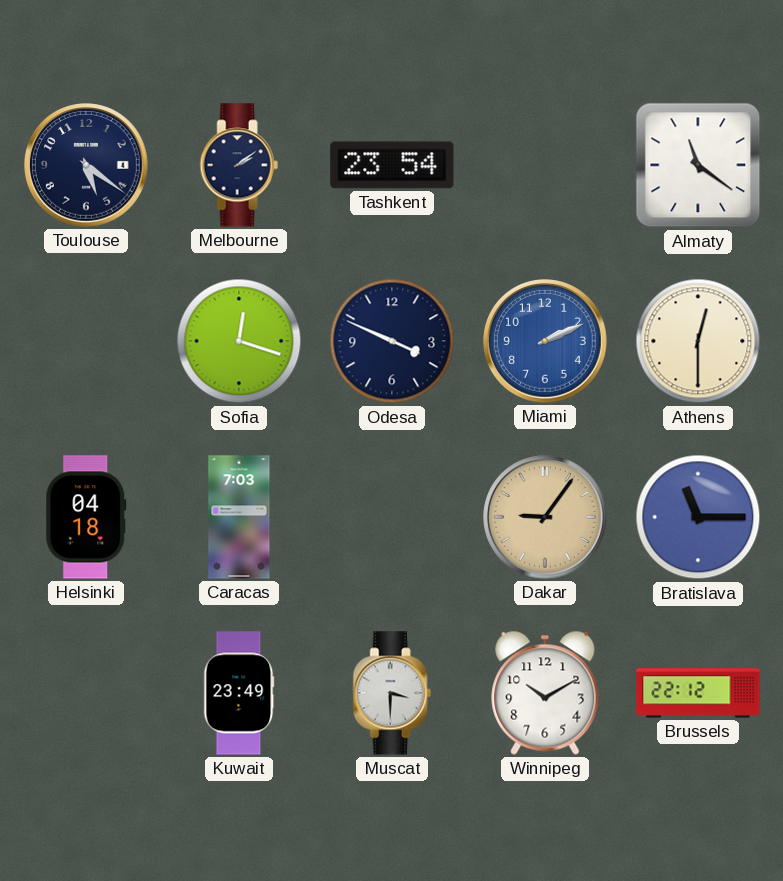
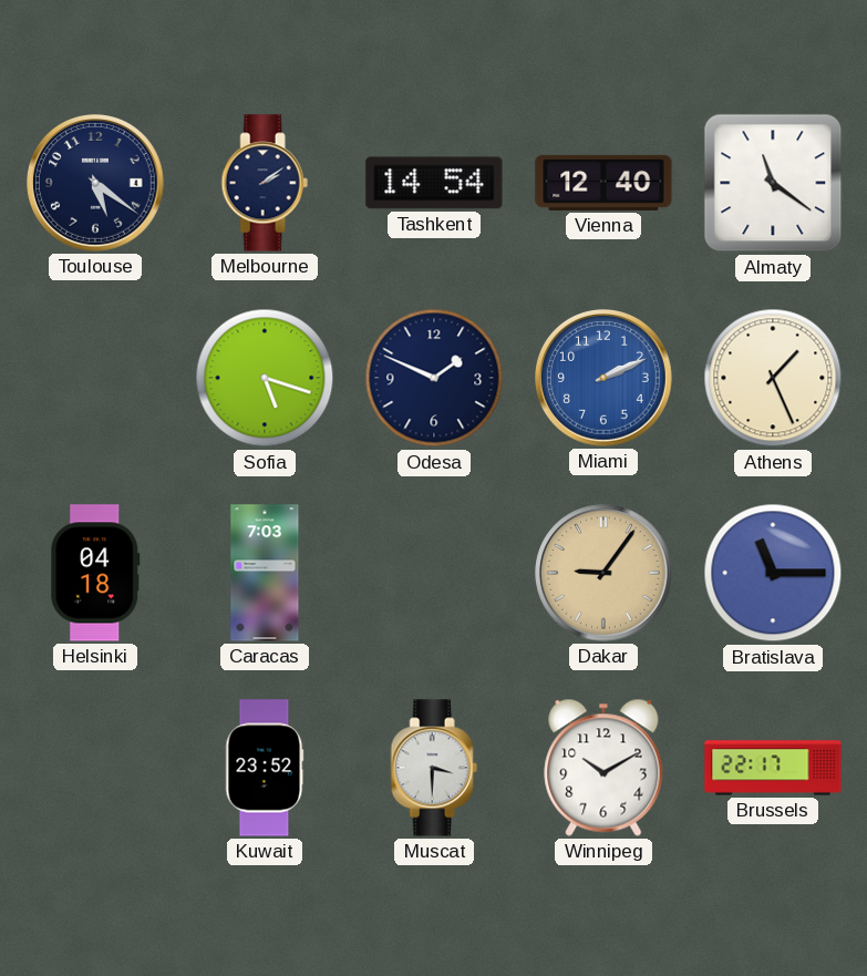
Tashkent: 23:54 -> 14:54
Vienna: none -> 12:40
Sofia: 12:18 -> 5:18
Odesa: 3:49 -> 1:49
Athens: 12:30 -> 1:26
Kuwait: 23:49 -> 23:52
Brussels: 22:12 -> 22:17
